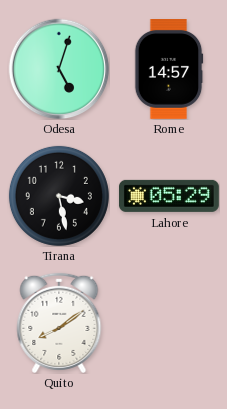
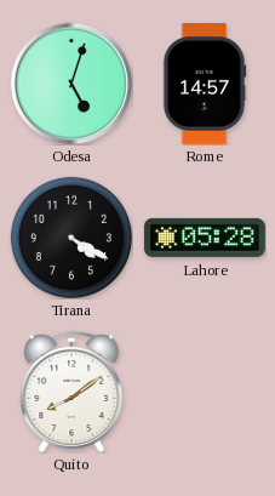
Tirana: 3:28 -> 4:20
Lahore: 05:29 -> 05:28
